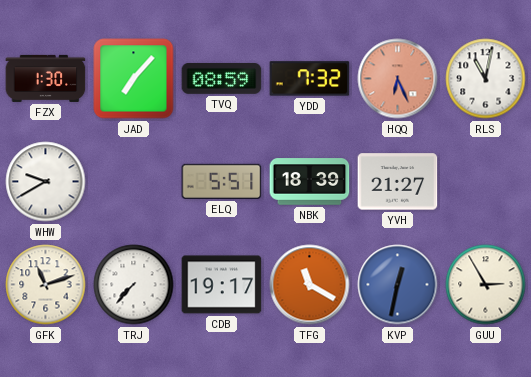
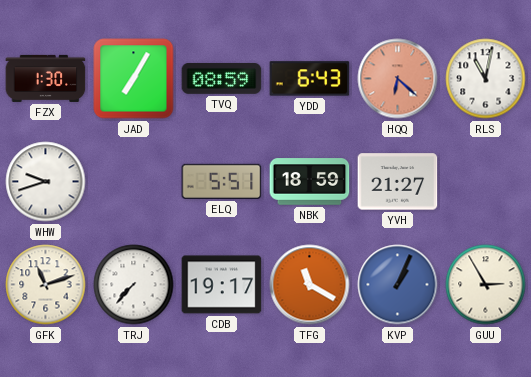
JAD: 7:07 -> 7:05
YDD: 7:32 -> 6:43
HQQ: 6:26 -> 6:22
WHW: 9:40 -> 9:42
NBK: 18:39 -> 18:59
KVP: 12:32 -> 1:04
